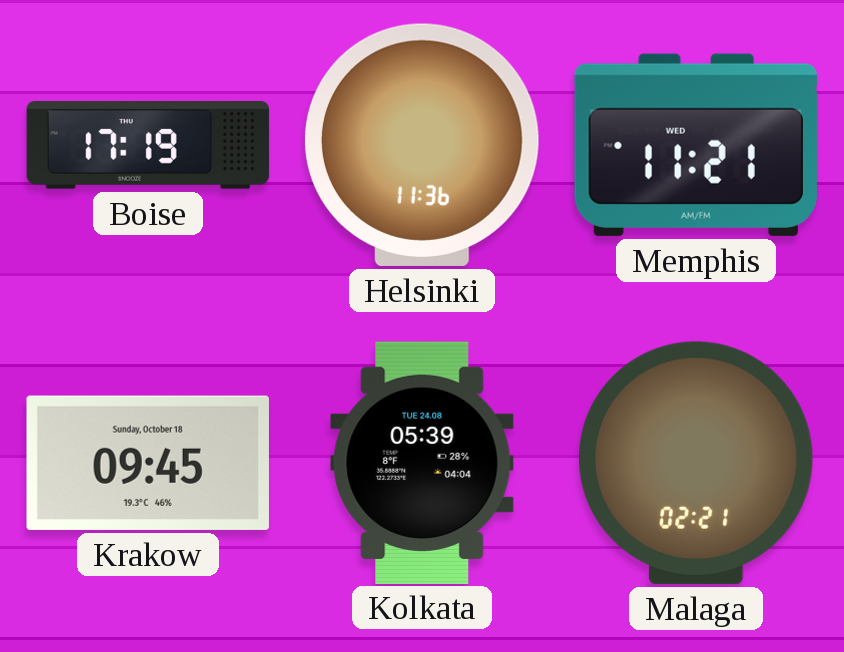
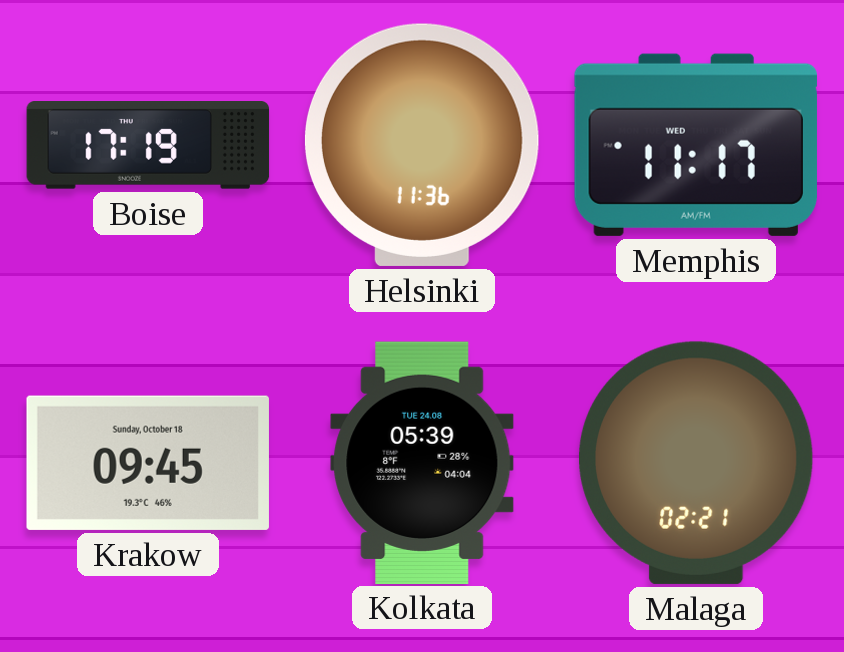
Memphis: 11:21 -> 11:17
